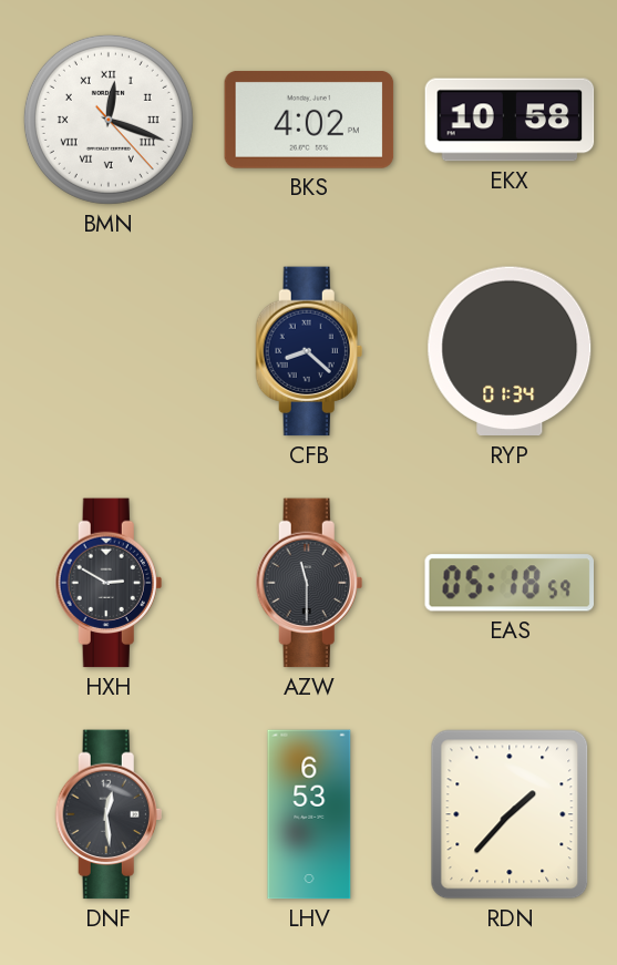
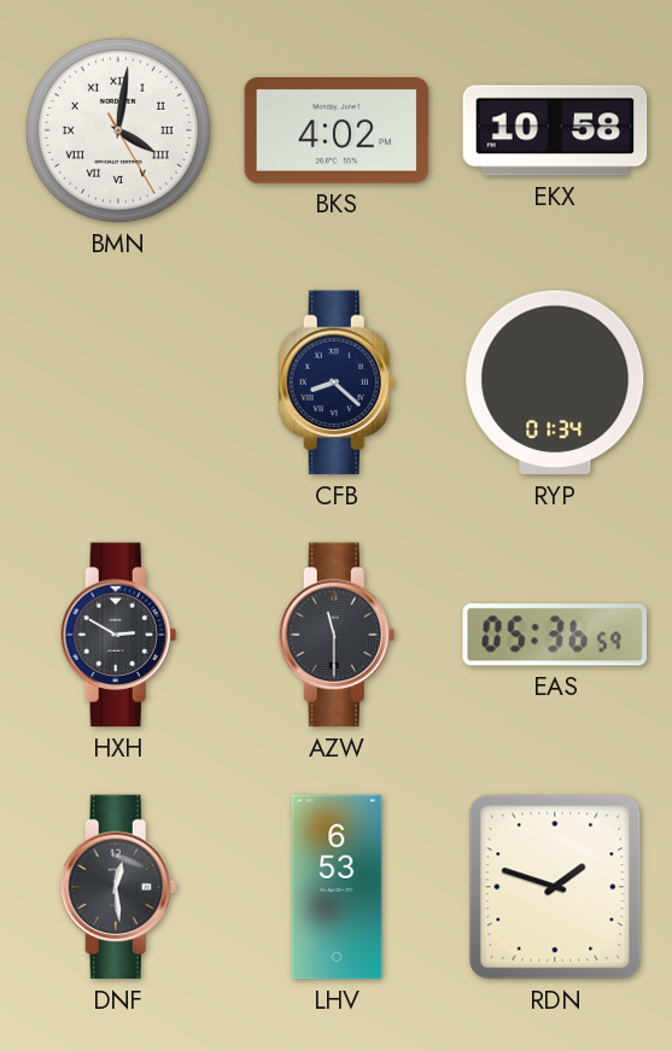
BMN: 12:18 -> 4:01
EAS: 05:18 -> 05:36
RDN: 1:37 -> 1:48
